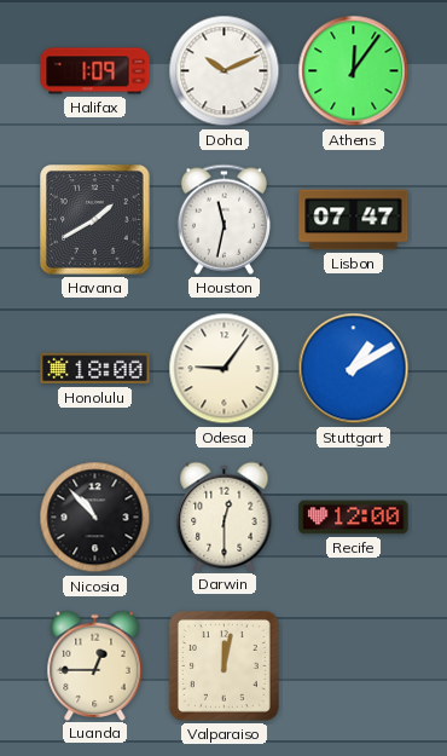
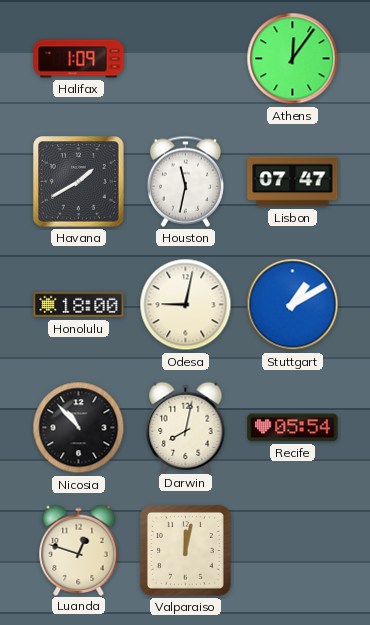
Doha: 10:11 -> none
Odesa: 9:06 -> 9:02
Darwin: 12:30 -> 8:02
Recife: 12:00 -> 05:54
Luanda: 12:45 -> 12:48
